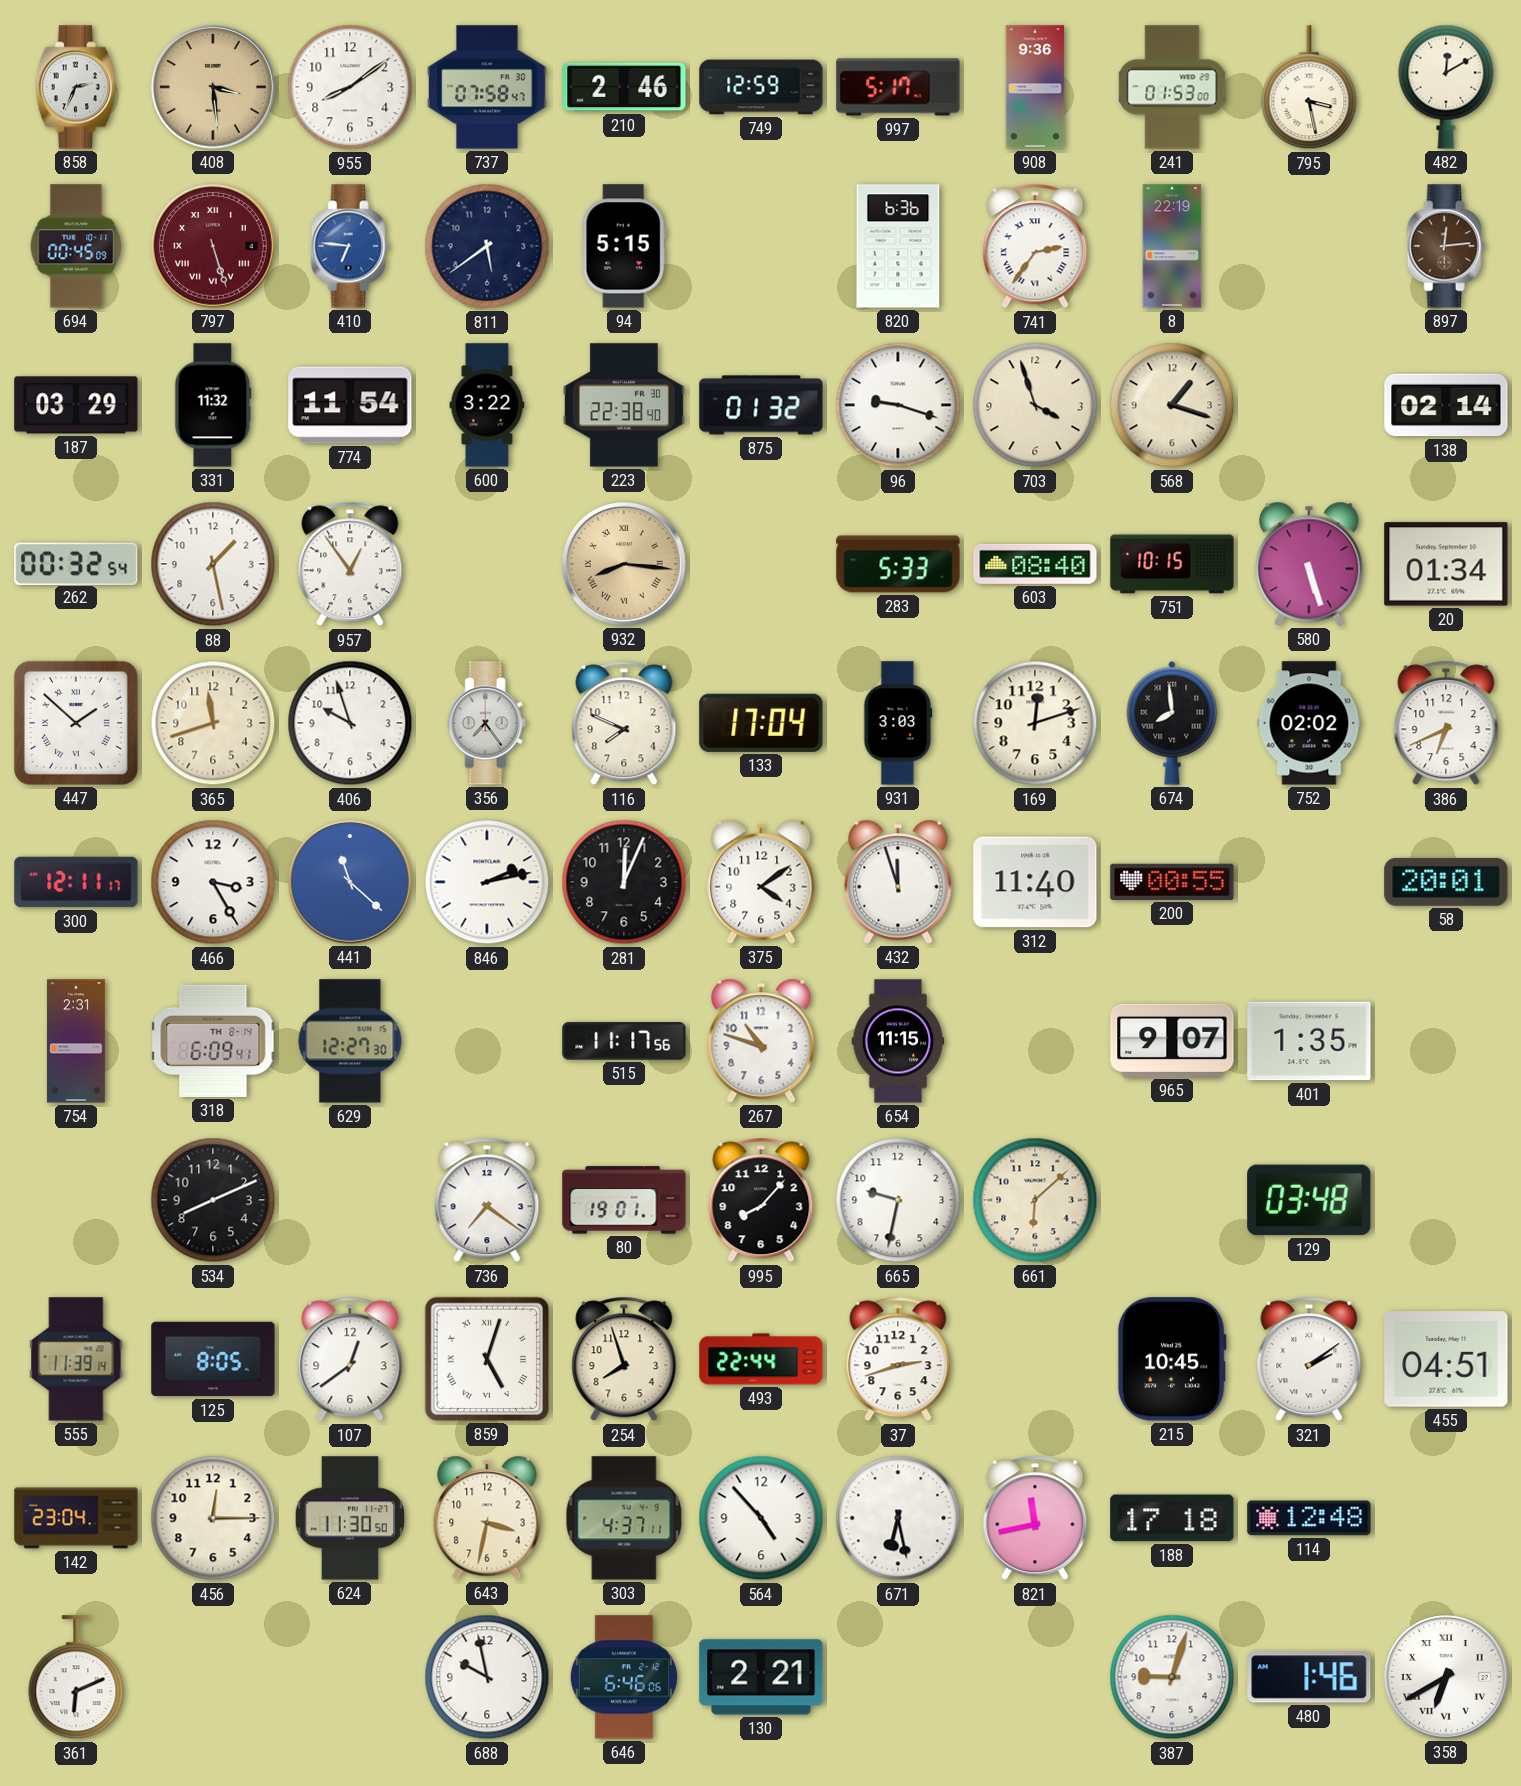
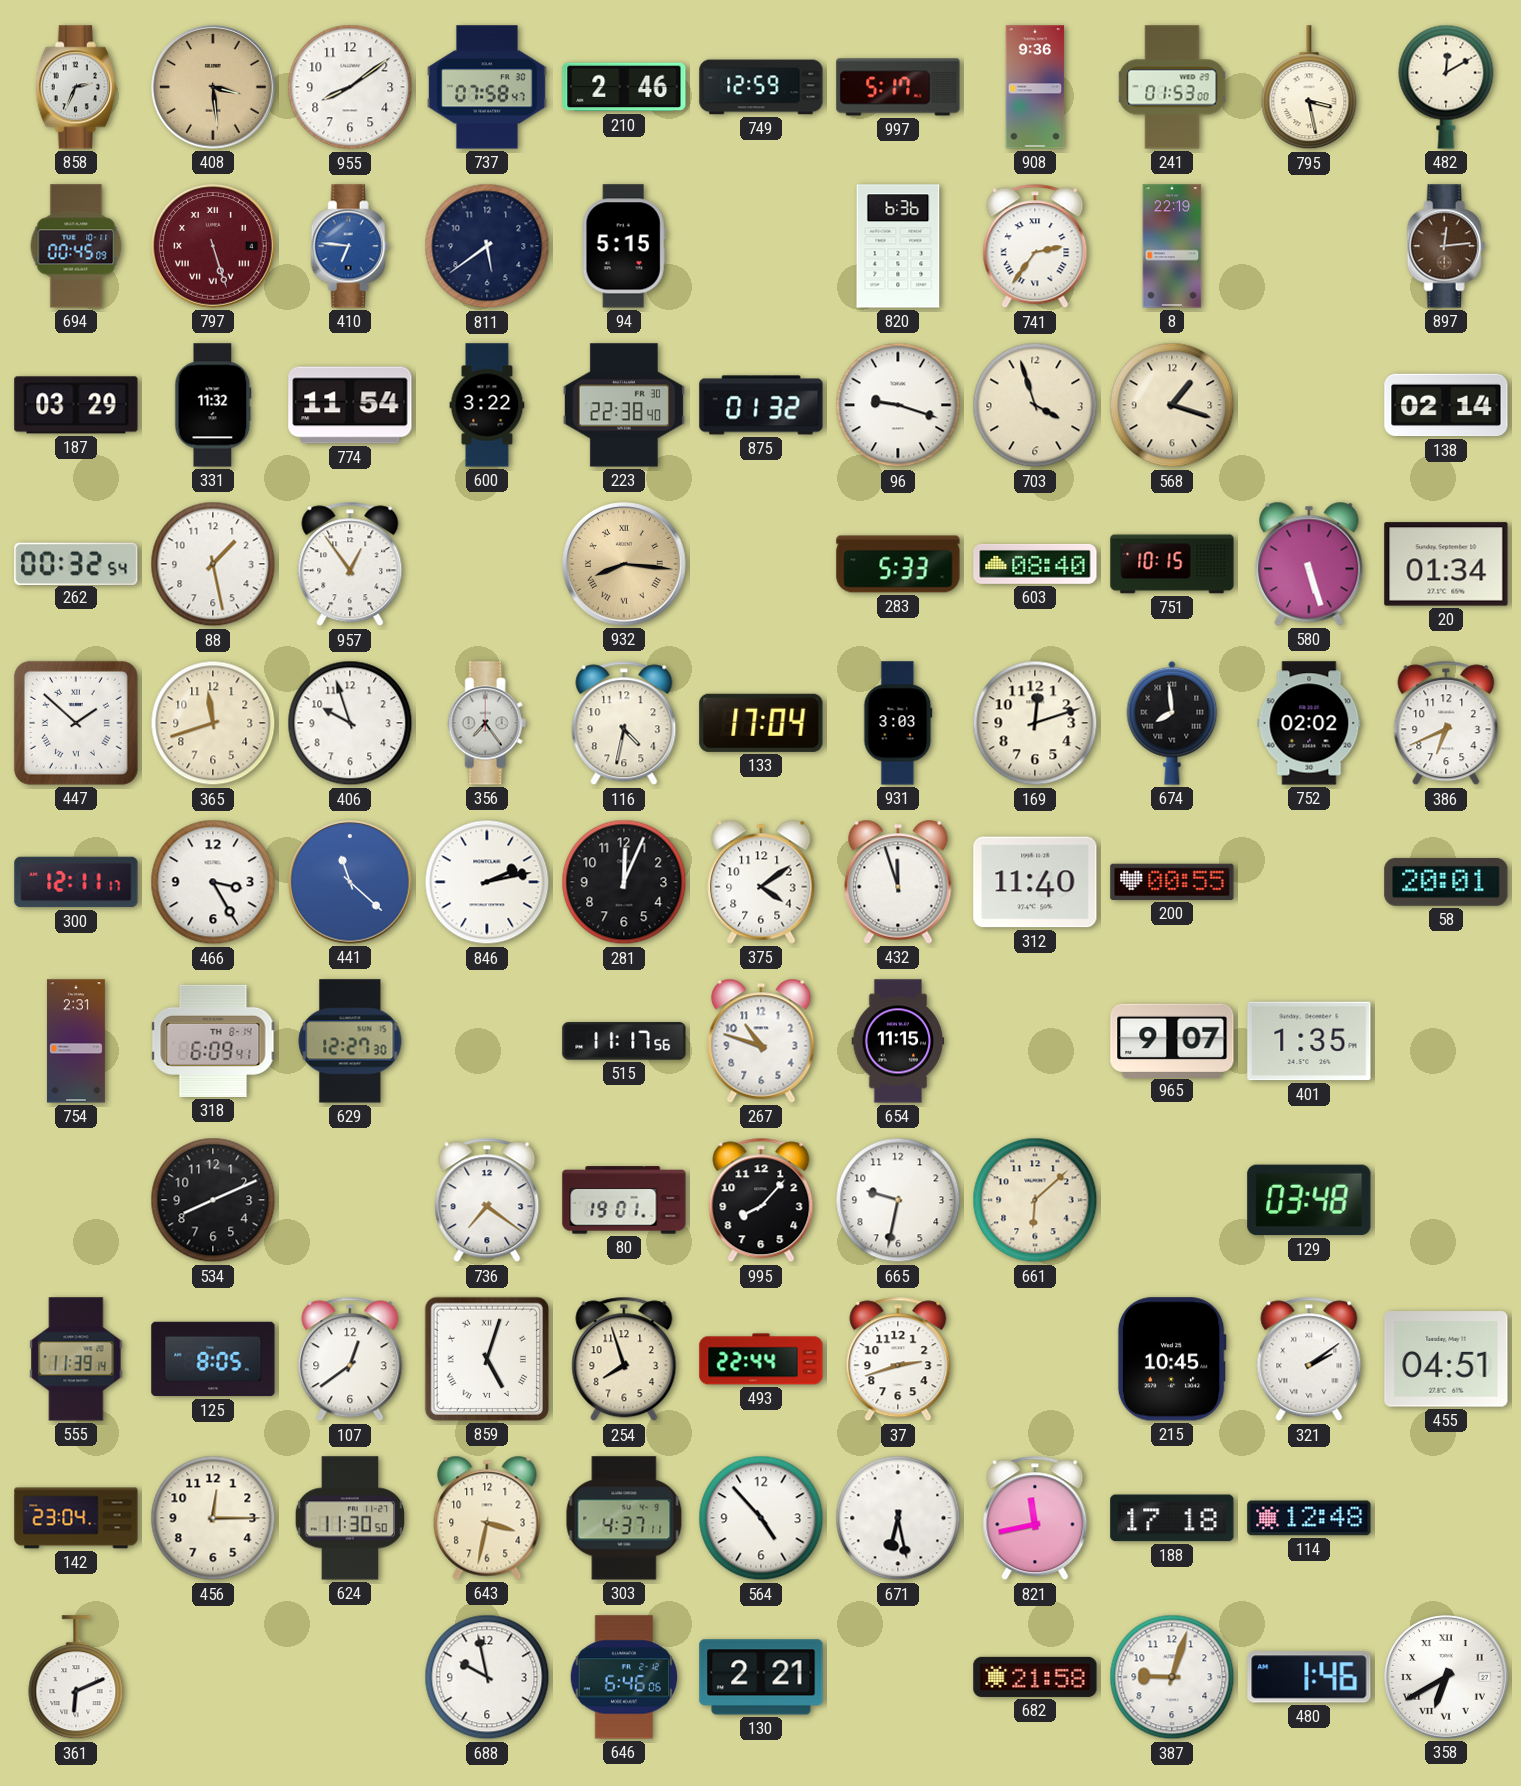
116: 7:49 -> 4:32
682: none -> 21:58
